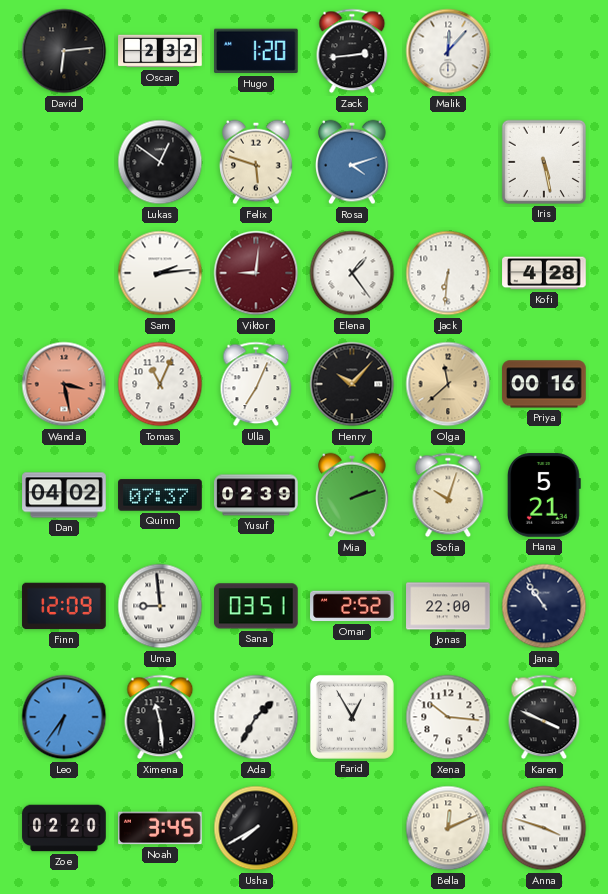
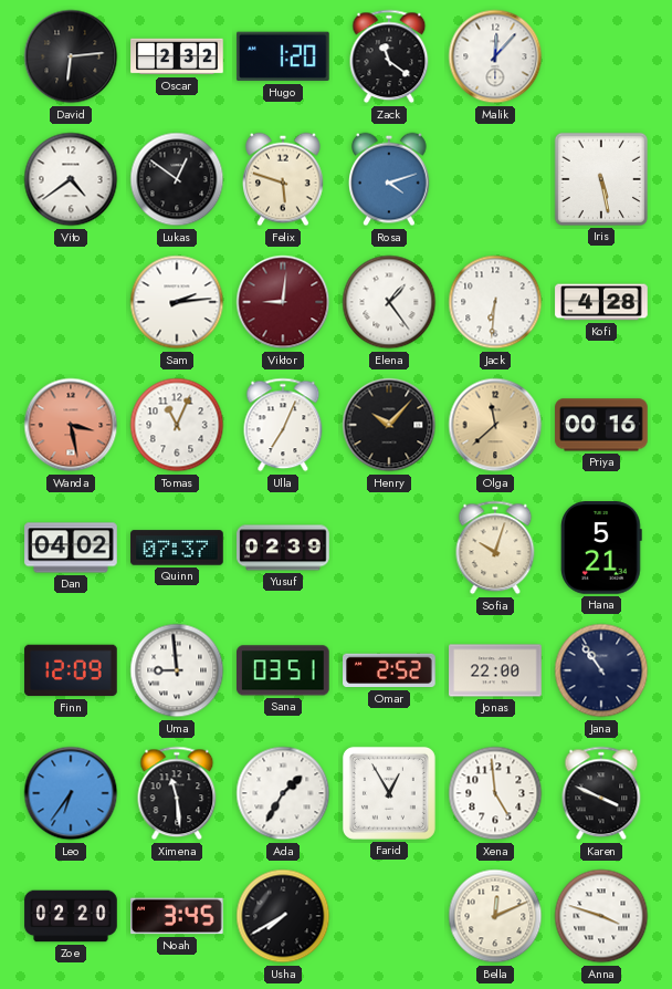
Zack: 2:44 -> 11:21
Vito: none -> 4:39
Mia: 2:12 -> none
Xena: 10:16 -> 4:59
